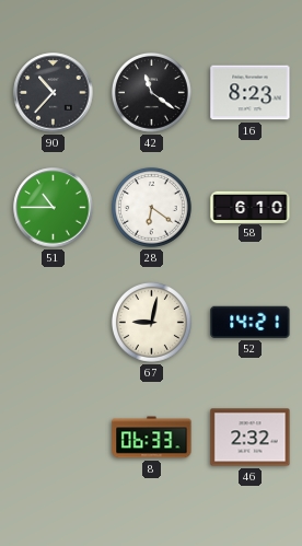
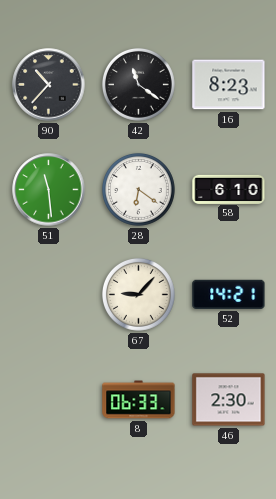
51: 10:45 -> 11:29
67: 9:02 -> 9:07
46: 2:32 -> 2:30
